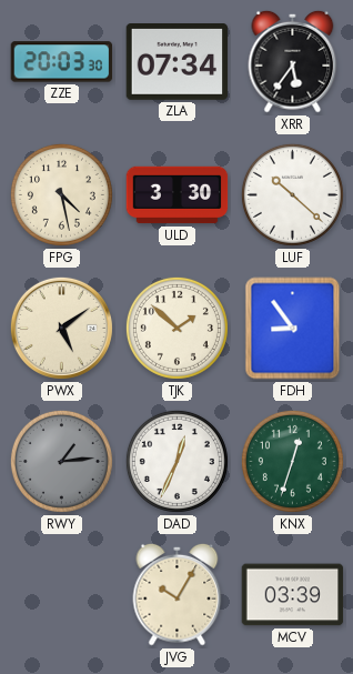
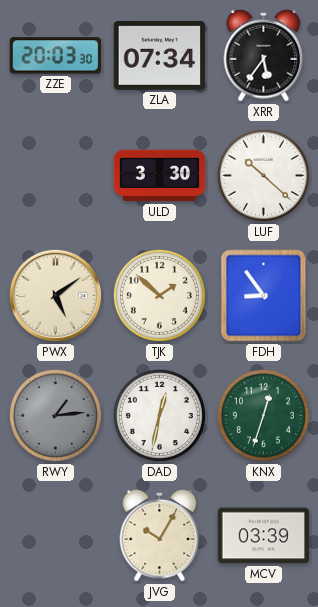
FPG: 4:28 -> none
DAD: 12:34 -> 12:32
